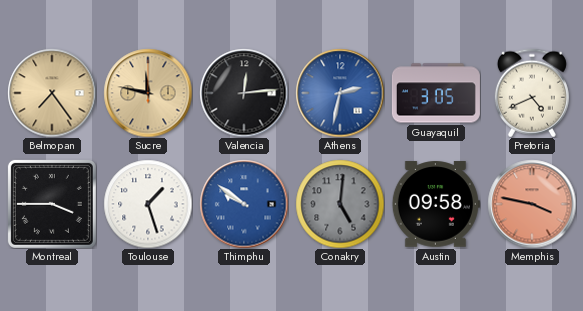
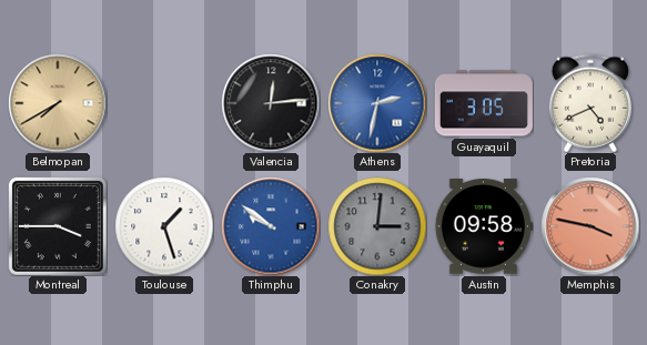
Belmopan: 7:24 -> 7:40
Sucre: 11:47 -> none
Conakry: 5:01 -> 3:01
